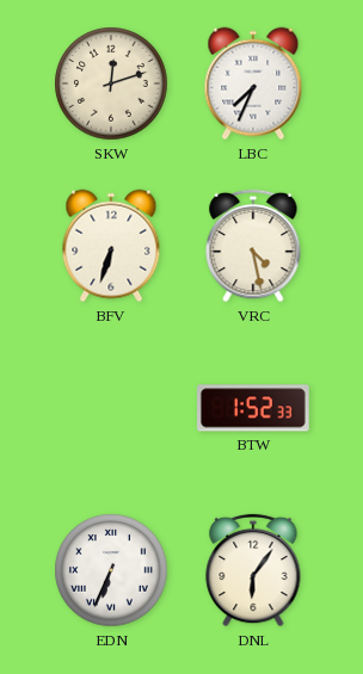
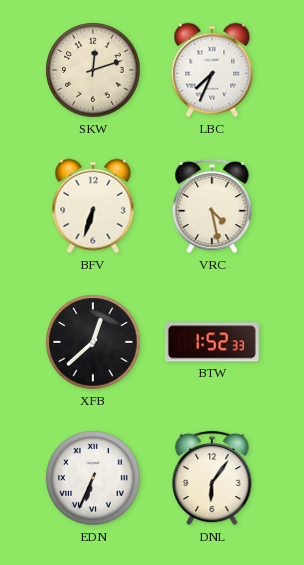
XFB: none -> 12:38
